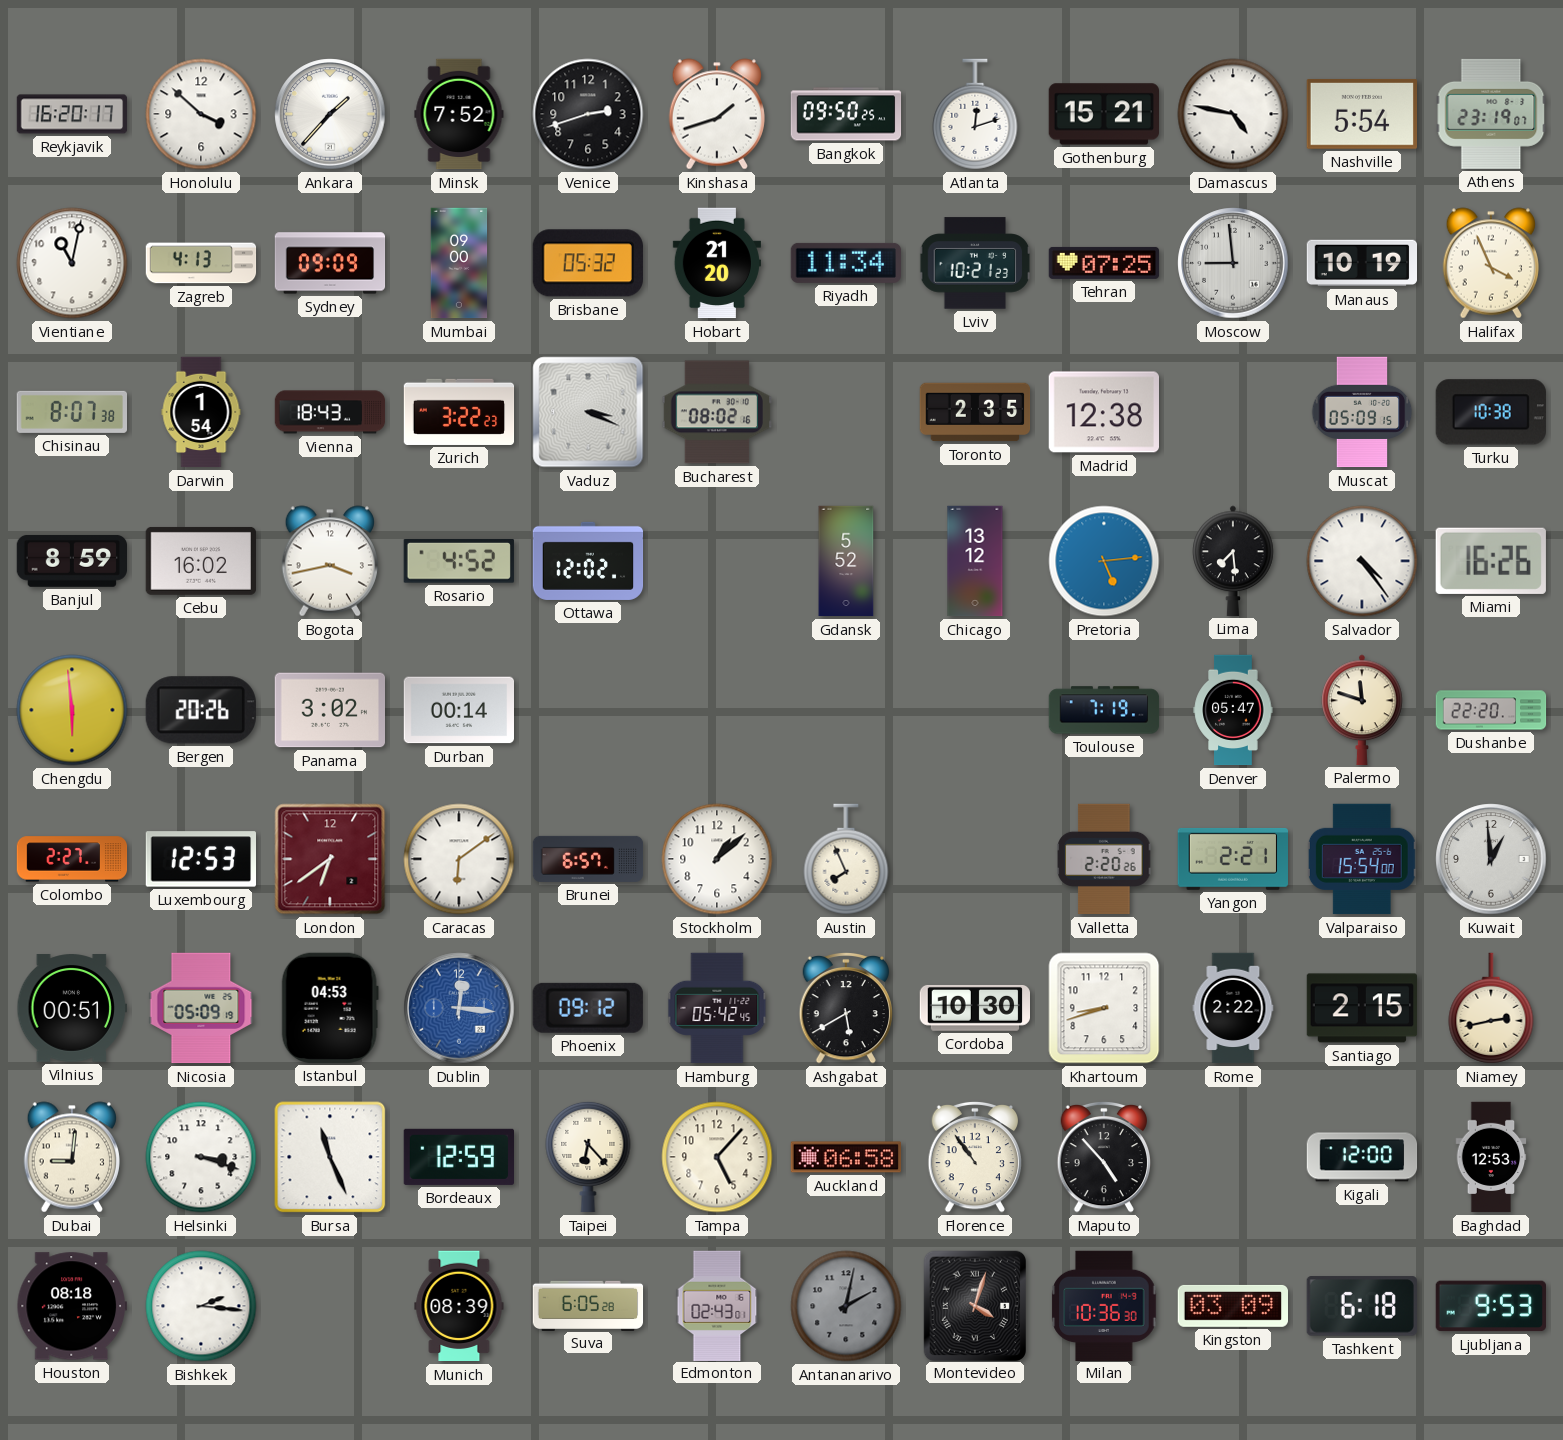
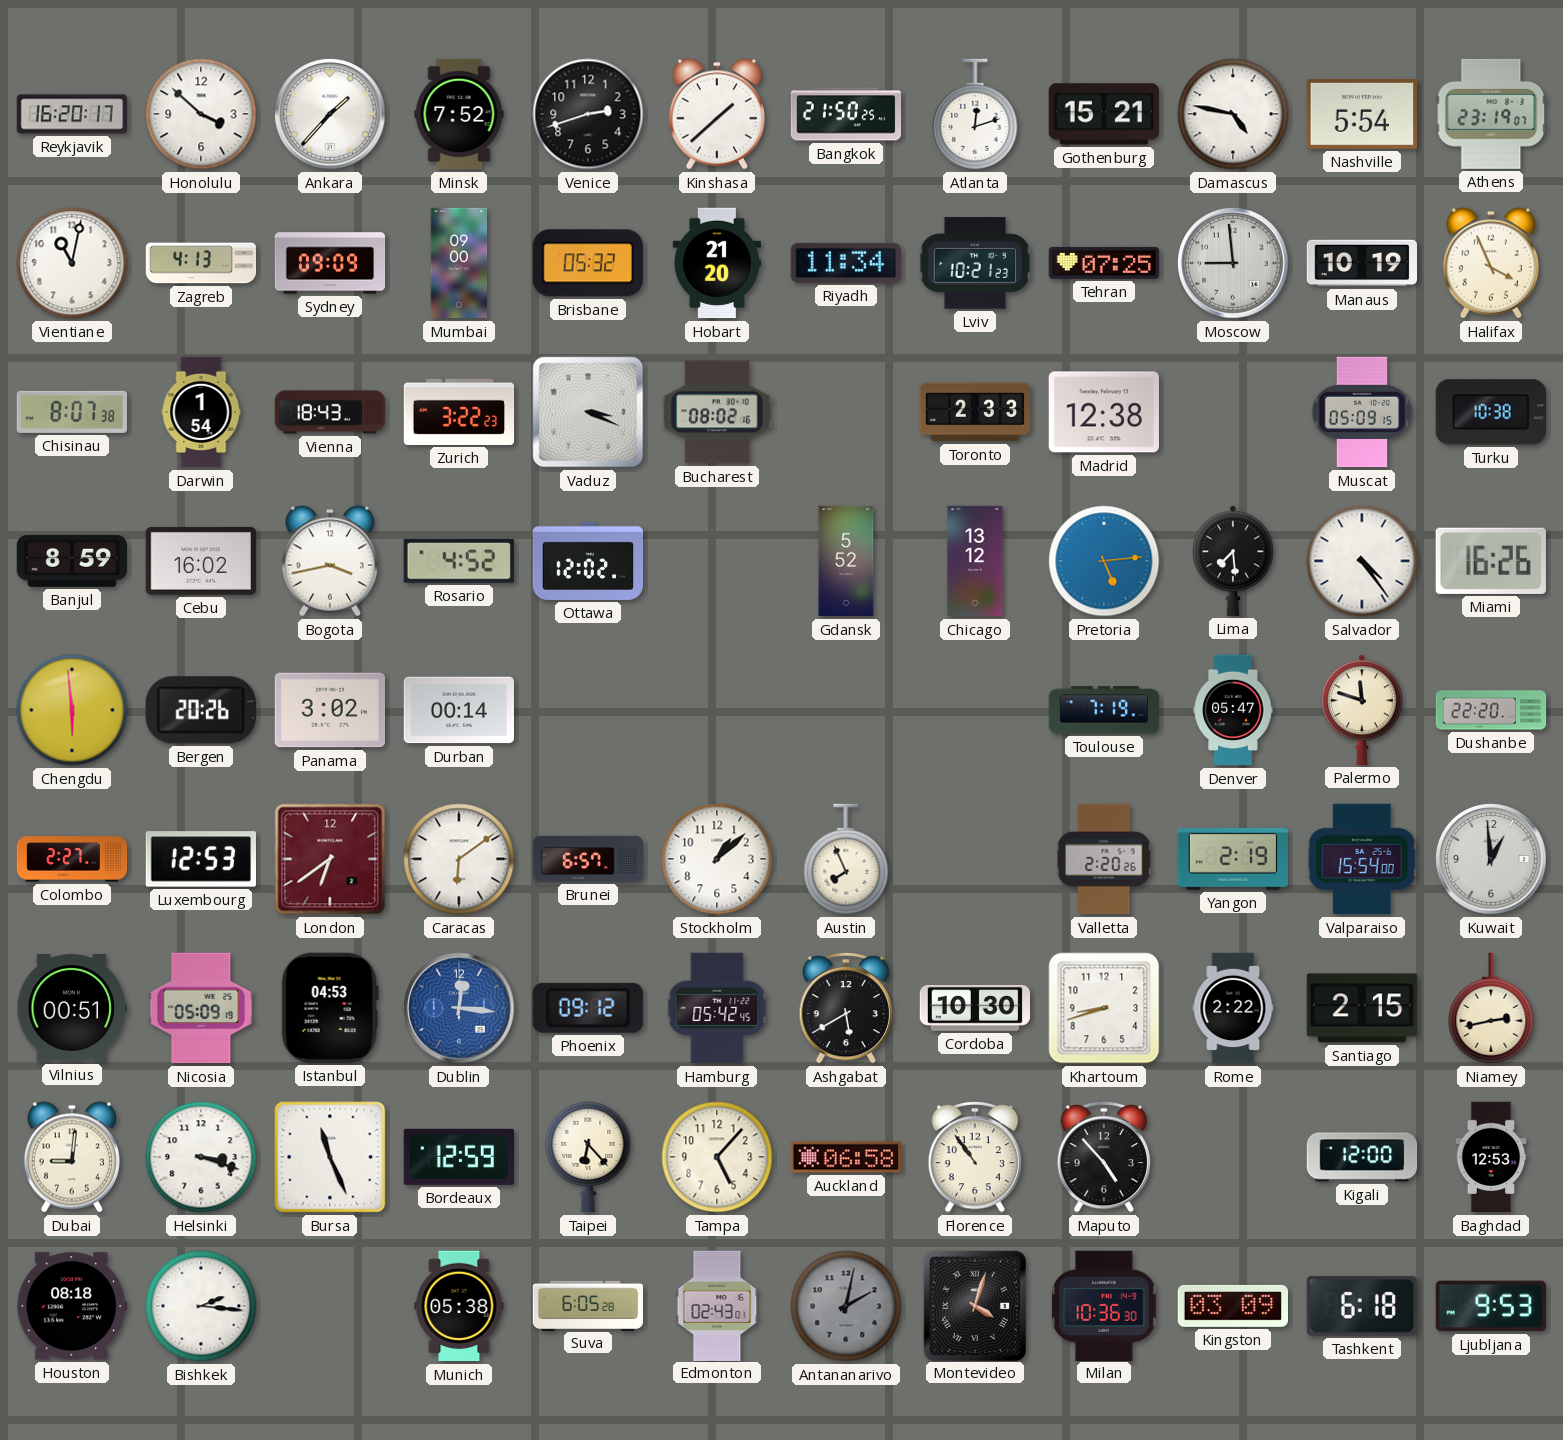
Kinshasa: 1:42 -> 1:38
Bangkok: 09:50 -> 21:50
Toronto: 2:35 -> 2:33
Yangon: 2:21 -> 2:19
Munich: 08:39 -> 05:38
